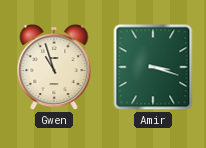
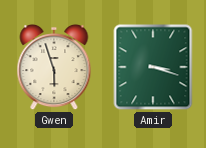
Gwen: 10:57 -> 5:57
